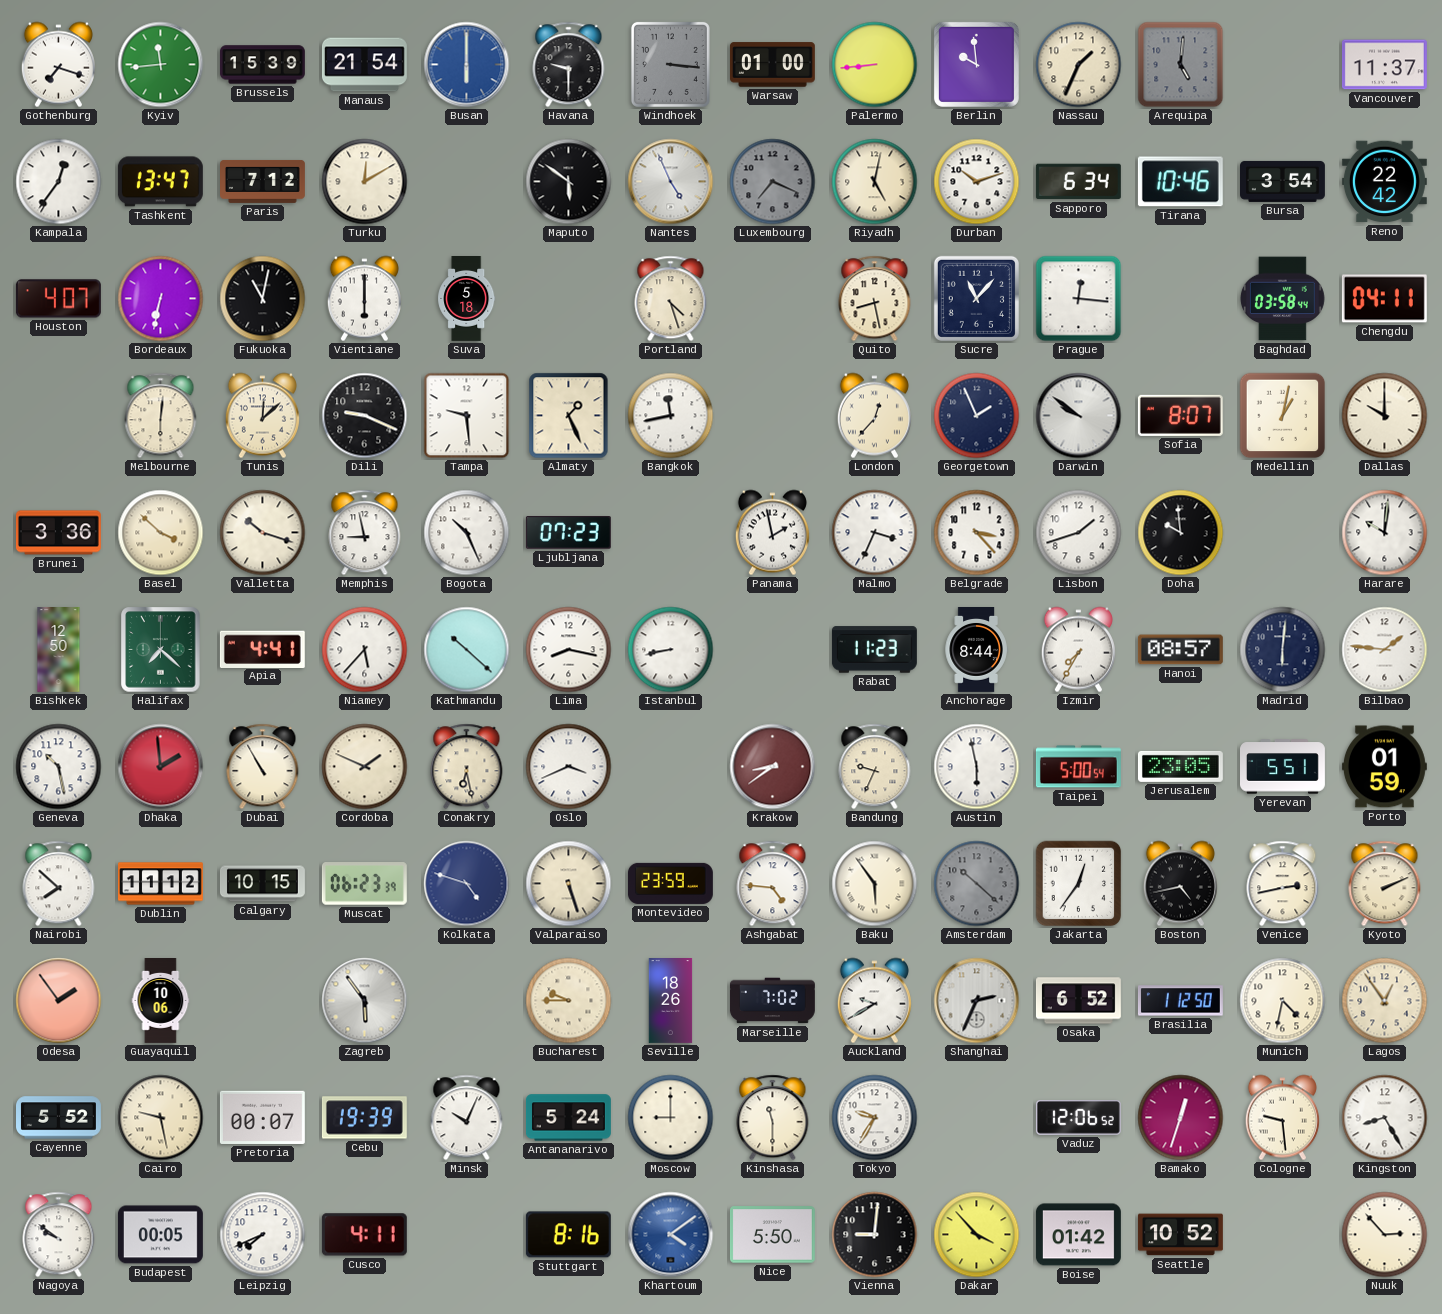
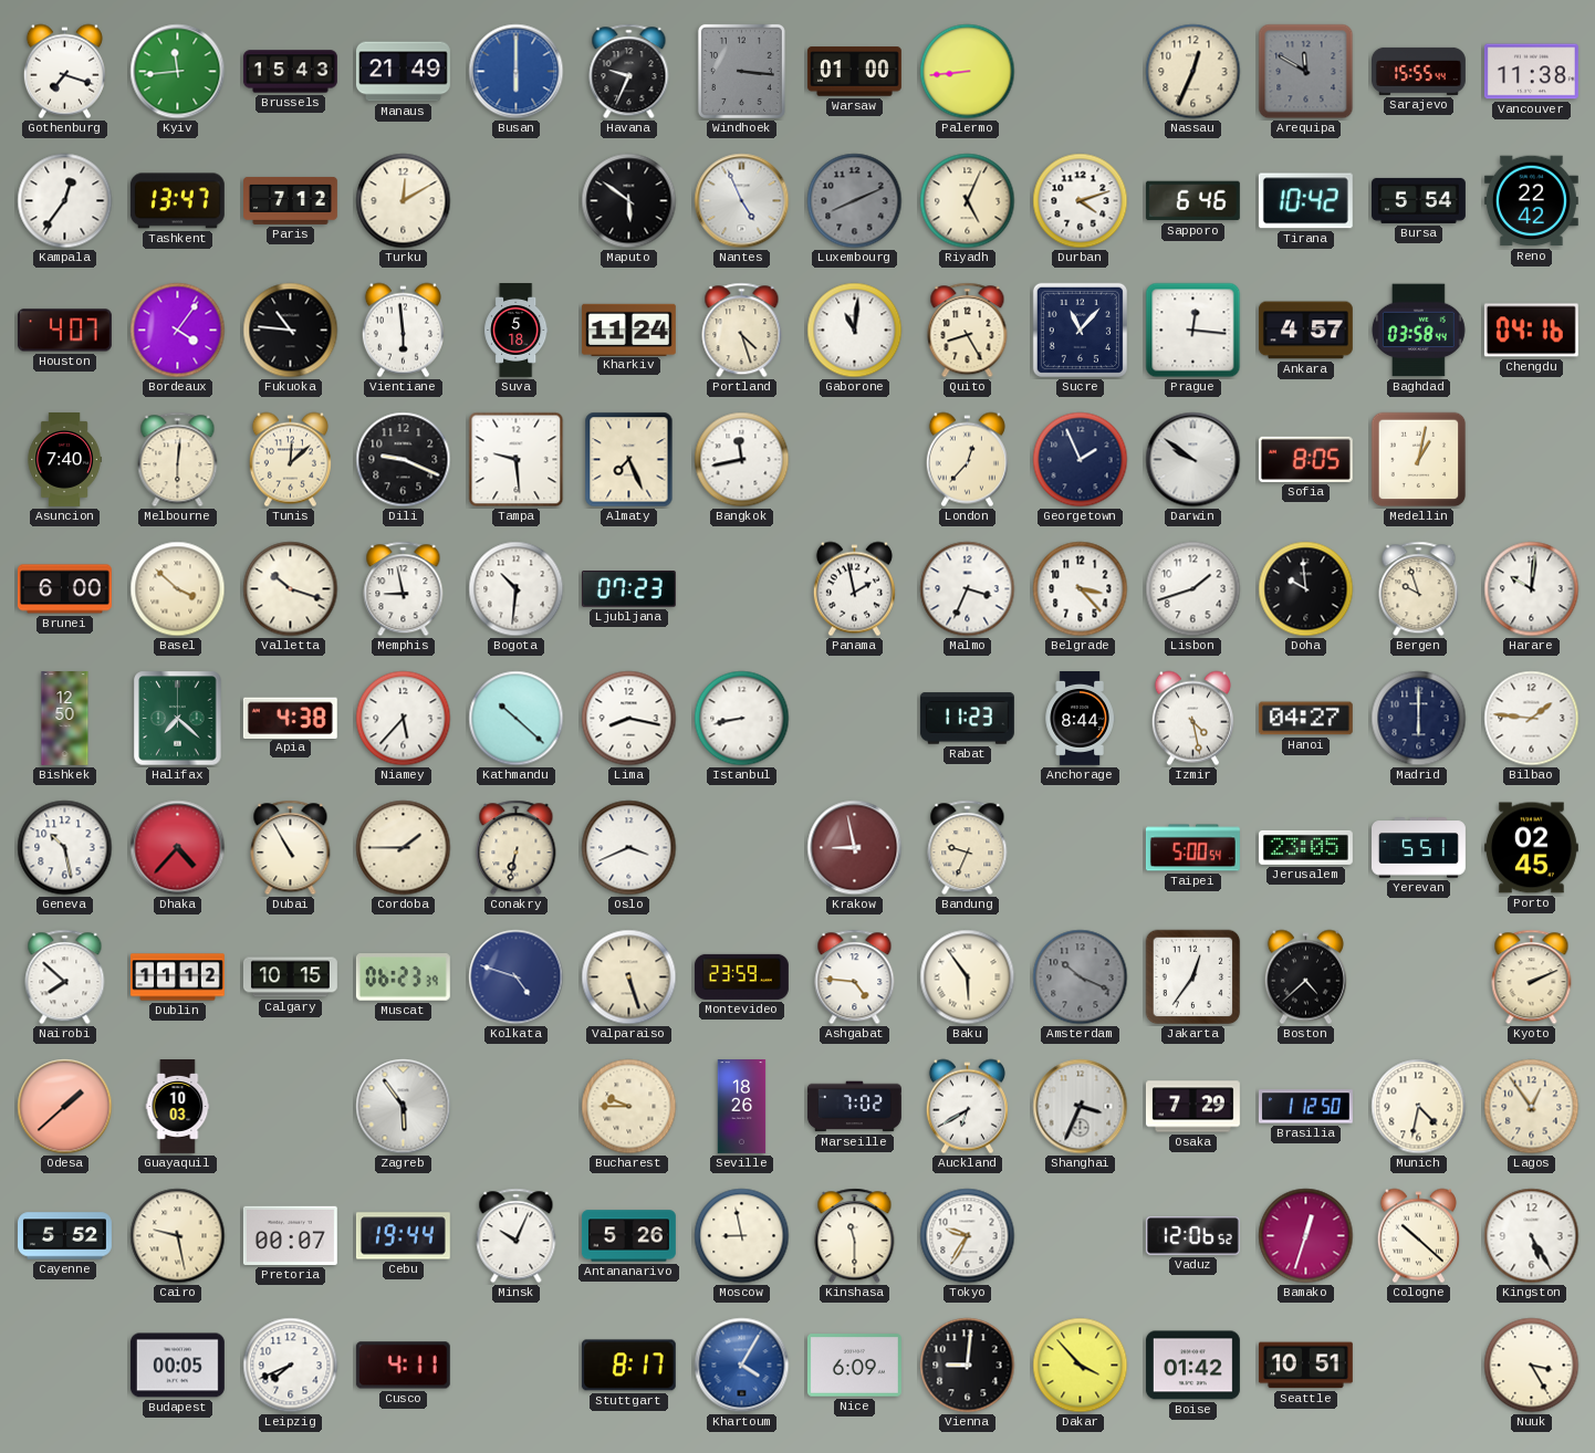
Brussels: 15:39 -> 15:43
Manaus: 21:54 -> 21:49
Havana: 9:30 -> 9:34
Berlin: 9:59 -> none
Nassau: 1:34 -> 12:34
Arequipa: 5:01 -> 11:50
Sarajevo: none -> 15:55
Vancouver: 11:37 -> 11:38
Luxembourg: 7:19 -> 8:11
Riyadh: 5:02 -> 5:04
Durban: 10:12 -> 4:12
Sapporo: 6:34 -> 6:46
Tirana: 10:46 -> 10:42
Bursa: 3:54 -> 5:54
Bordeaux: 6:32 -> 4:06
Fukuoka: 11:02 -> 10:46
Vientiane: 6:00 -> 5:59
Kharkiv: none -> 11:24
Gaborone: none -> 11:01
Quito: 8:28 -> 8:25
Ankara: none -> 4:57
Chengdu: 04:11 -> 04:16
Asuncion: none -> 7:40
Almaty: 1:26 -> 7:26
Sofia: 8:07 -> 8:05
Dallas: 10:00 -> none
Brunei: 3:36 -> 6:00
Bogota: 10:26 -> 10:31
Bergen: none -> 9:57
Apia: 4:41 -> 4:38
Izmir: 7:35 -> 4:28
Hanoi: 08:57 -> 04:27
Madrid: 6:01 -> 6:00
Dhaka: 1:59 -> 4:37
Cordoba: 1:49 -> 1:45
Conakry: 6:28 -> 6:32
Krakow: 8:39 -> 8:58
Austin: 5:58 -> none
Porto: 01:59 -> 02:45
Amsterdam: 10:22 -> 10:19
Boston: 4:43 -> 4:38
Venice: 2:43 -> none
Odesa: 1:54 -> 1:38
Guayaquil: 10:06 -> 10:03
Auckland: 9:40 -> 6:40
Shanghai: 2:34 -> 3:34
Osaka: 6:52 -> 7:29
Cebu: 19:39 -> 19:44
Antananarivo: 5:24 -> 5:26
Moscow: 9:00 -> 8:58
Cologne: 9:29 -> 10:22
Kingston: 8:25 -> 5:25
Nagoya: 9:51 -> none
Stuttgart: 8:16 -> 8:17
Khartoum: 4:09 -> 4:05
Nice: 5:50 -> 6:09
Seattle: 10:52 -> 10:51
Nuuk: 2:53 -> 3:25
